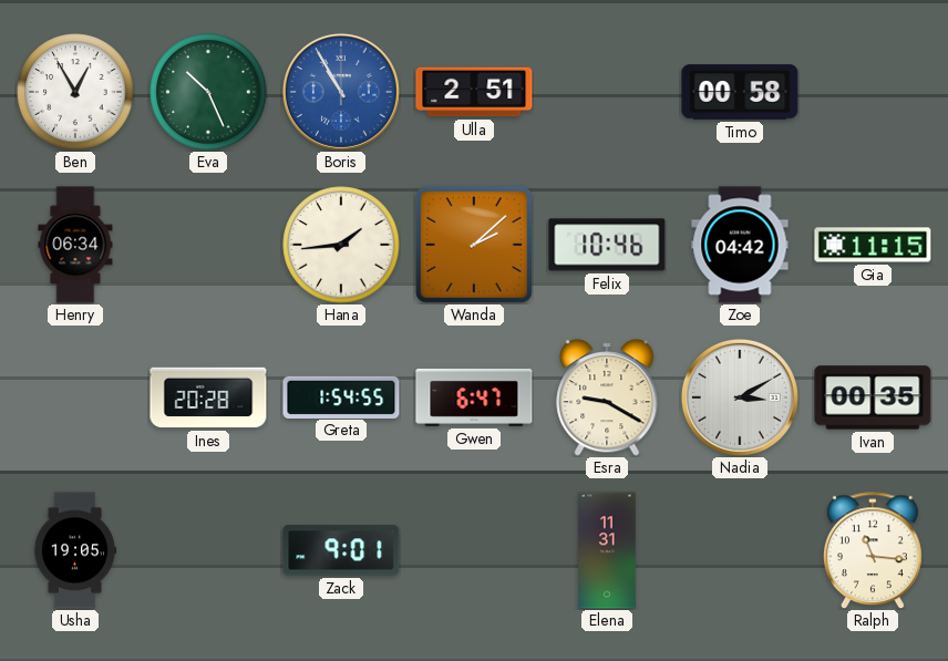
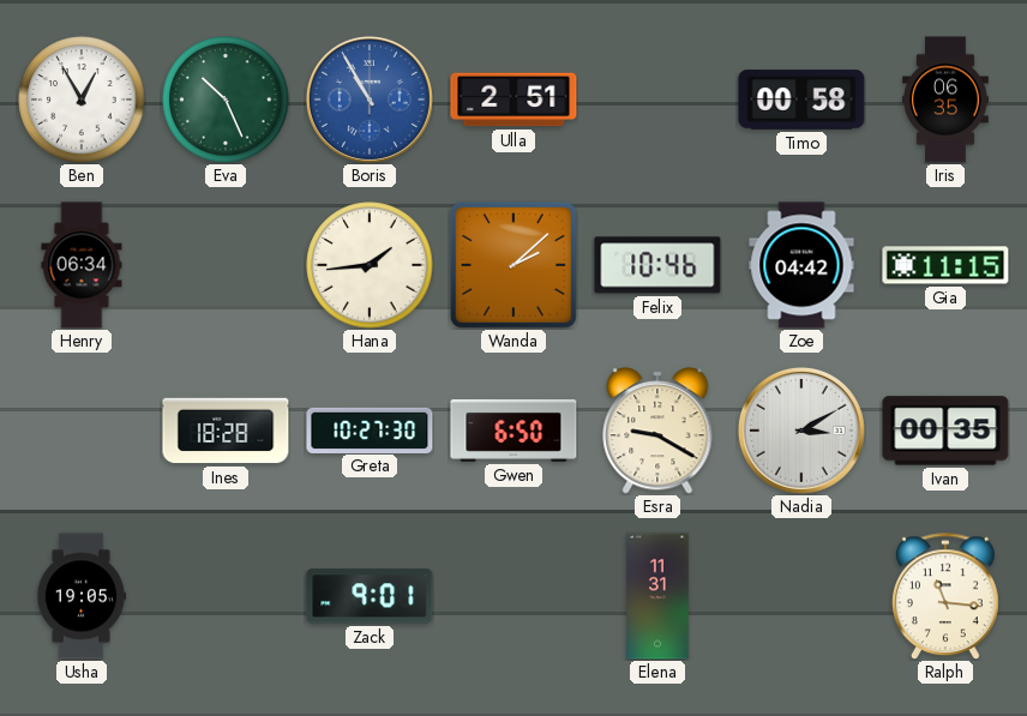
Iris: none -> 06:35
Ines: 20:28 -> 18:28
Greta: 1:54 -> 10:27
Gwen: 6:47 -> 6:50
